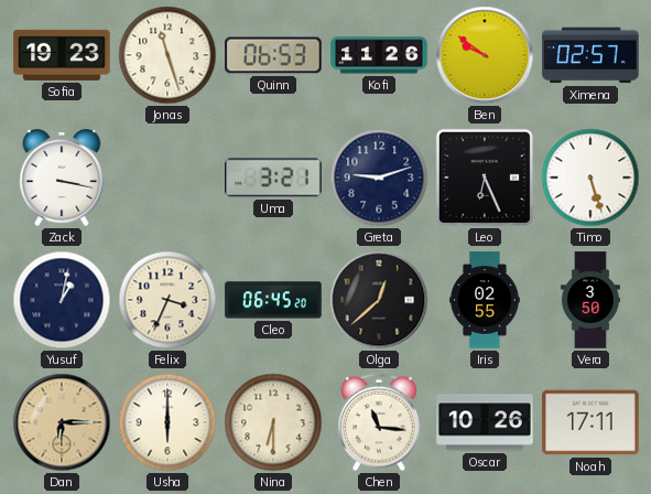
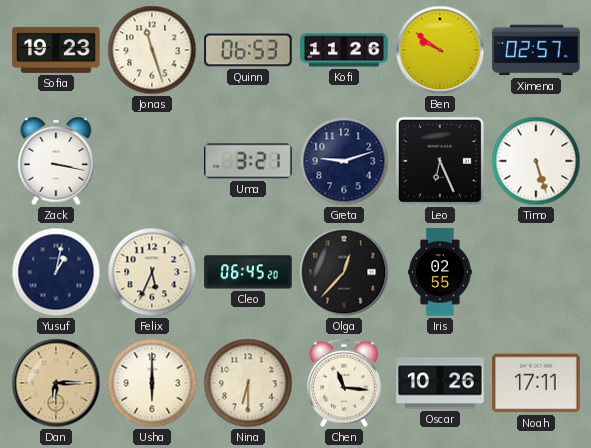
Felix: 3:34 -> 5:34
Olga: 12:38 -> 12:37
Vera: 3:50 -> none
